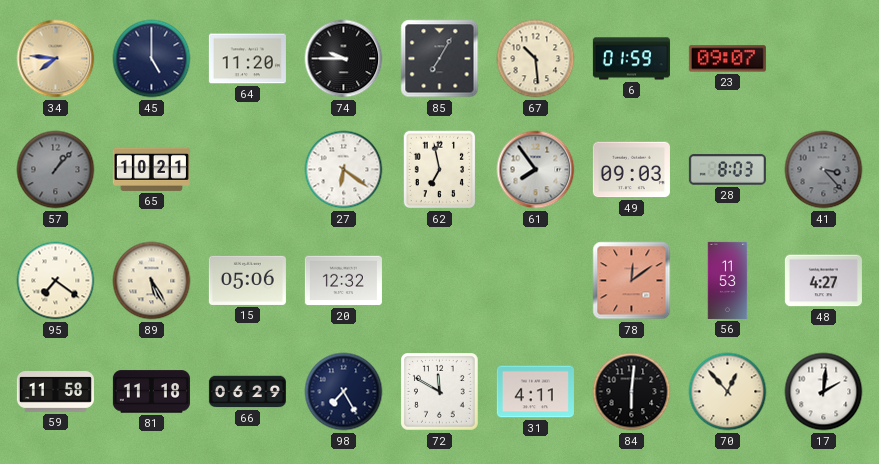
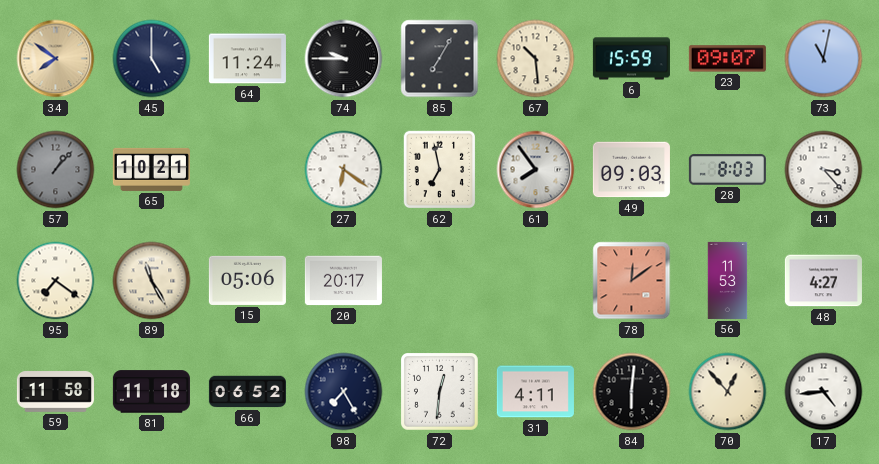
34: 7:46 -> 7:51
64: 11:20 -> 11:24
6: 01:59 -> 15:59
73: none -> 11:02
41 dial: grey -> white
89: 5:25 -> 11:25
20: 12:32 -> 20:17
66: 06:29 -> 06:52
72: 11:50 -> 12:31
17: 2:01 -> 4:44
